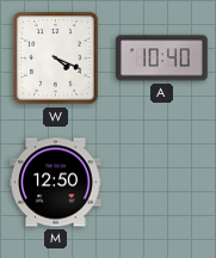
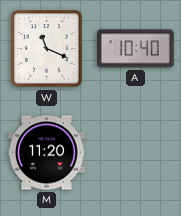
W: 4:19 -> 11:19
M: 12:50 -> 11:20
